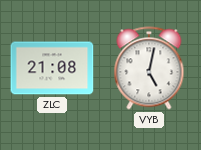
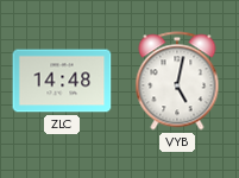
ZLC: 21:08 -> 14:48
